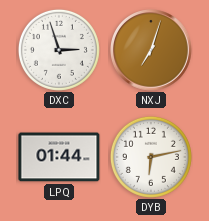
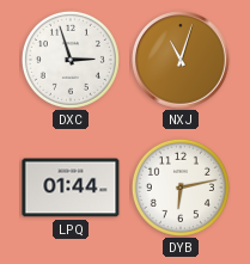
NXJ: 7:03 -> 11:03
